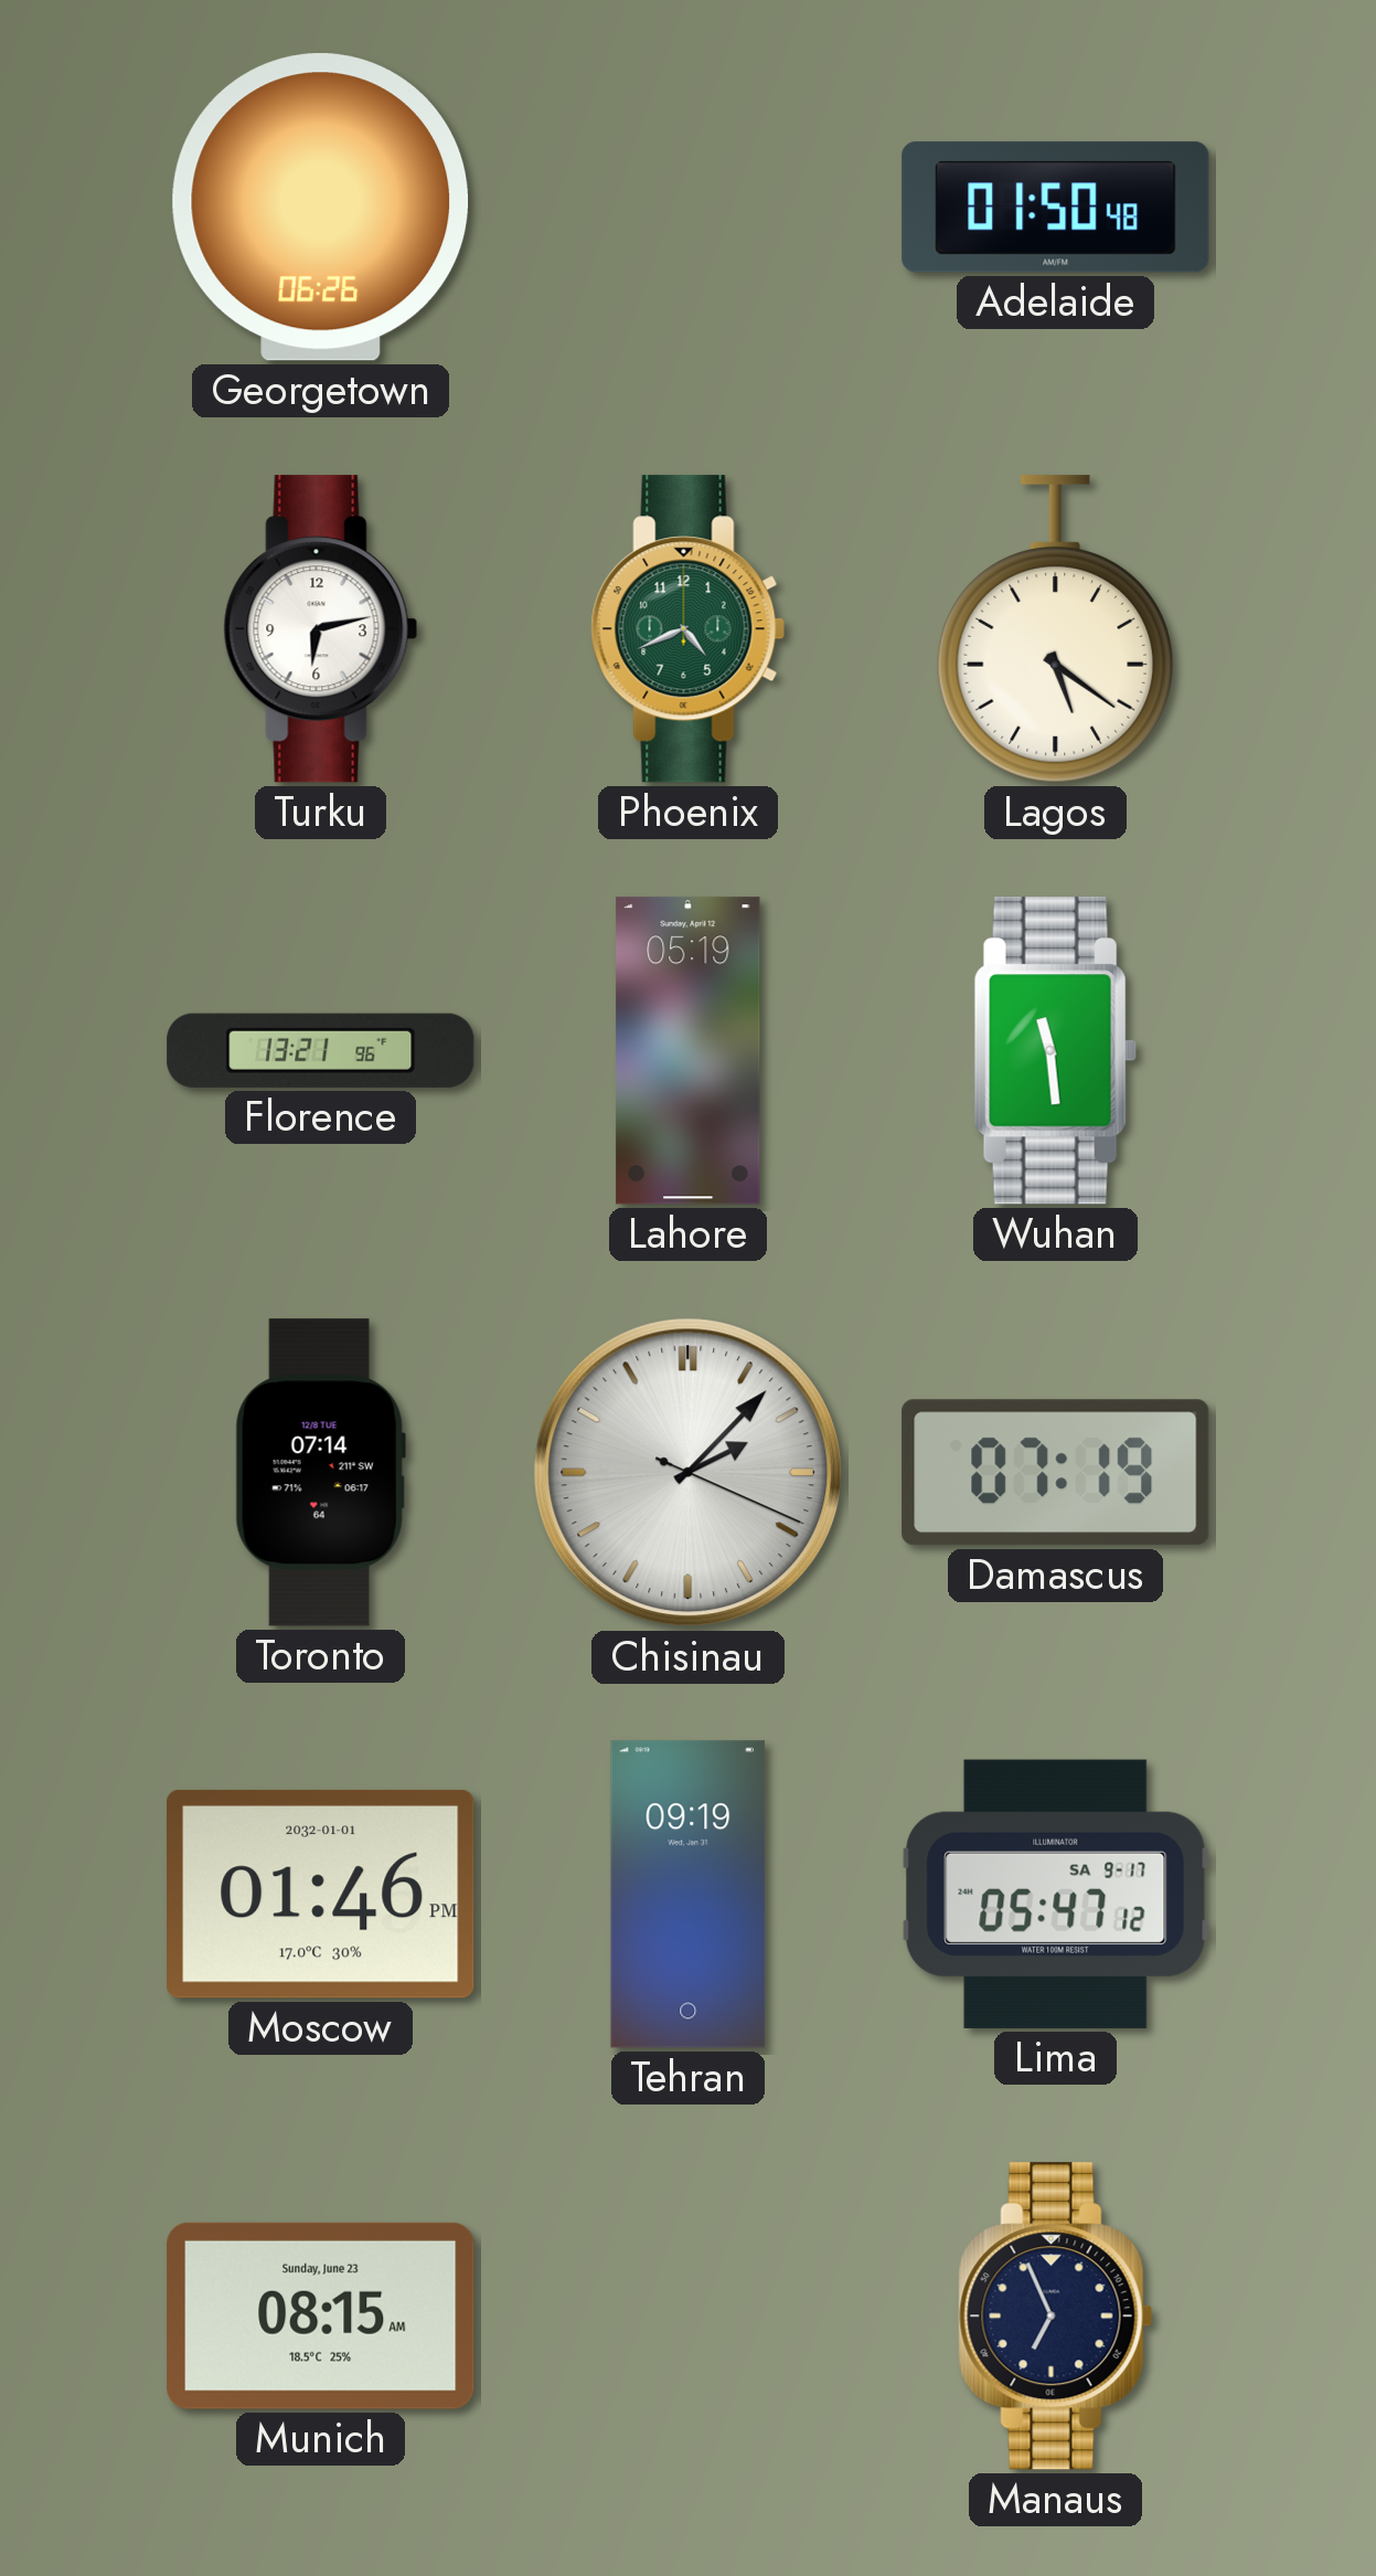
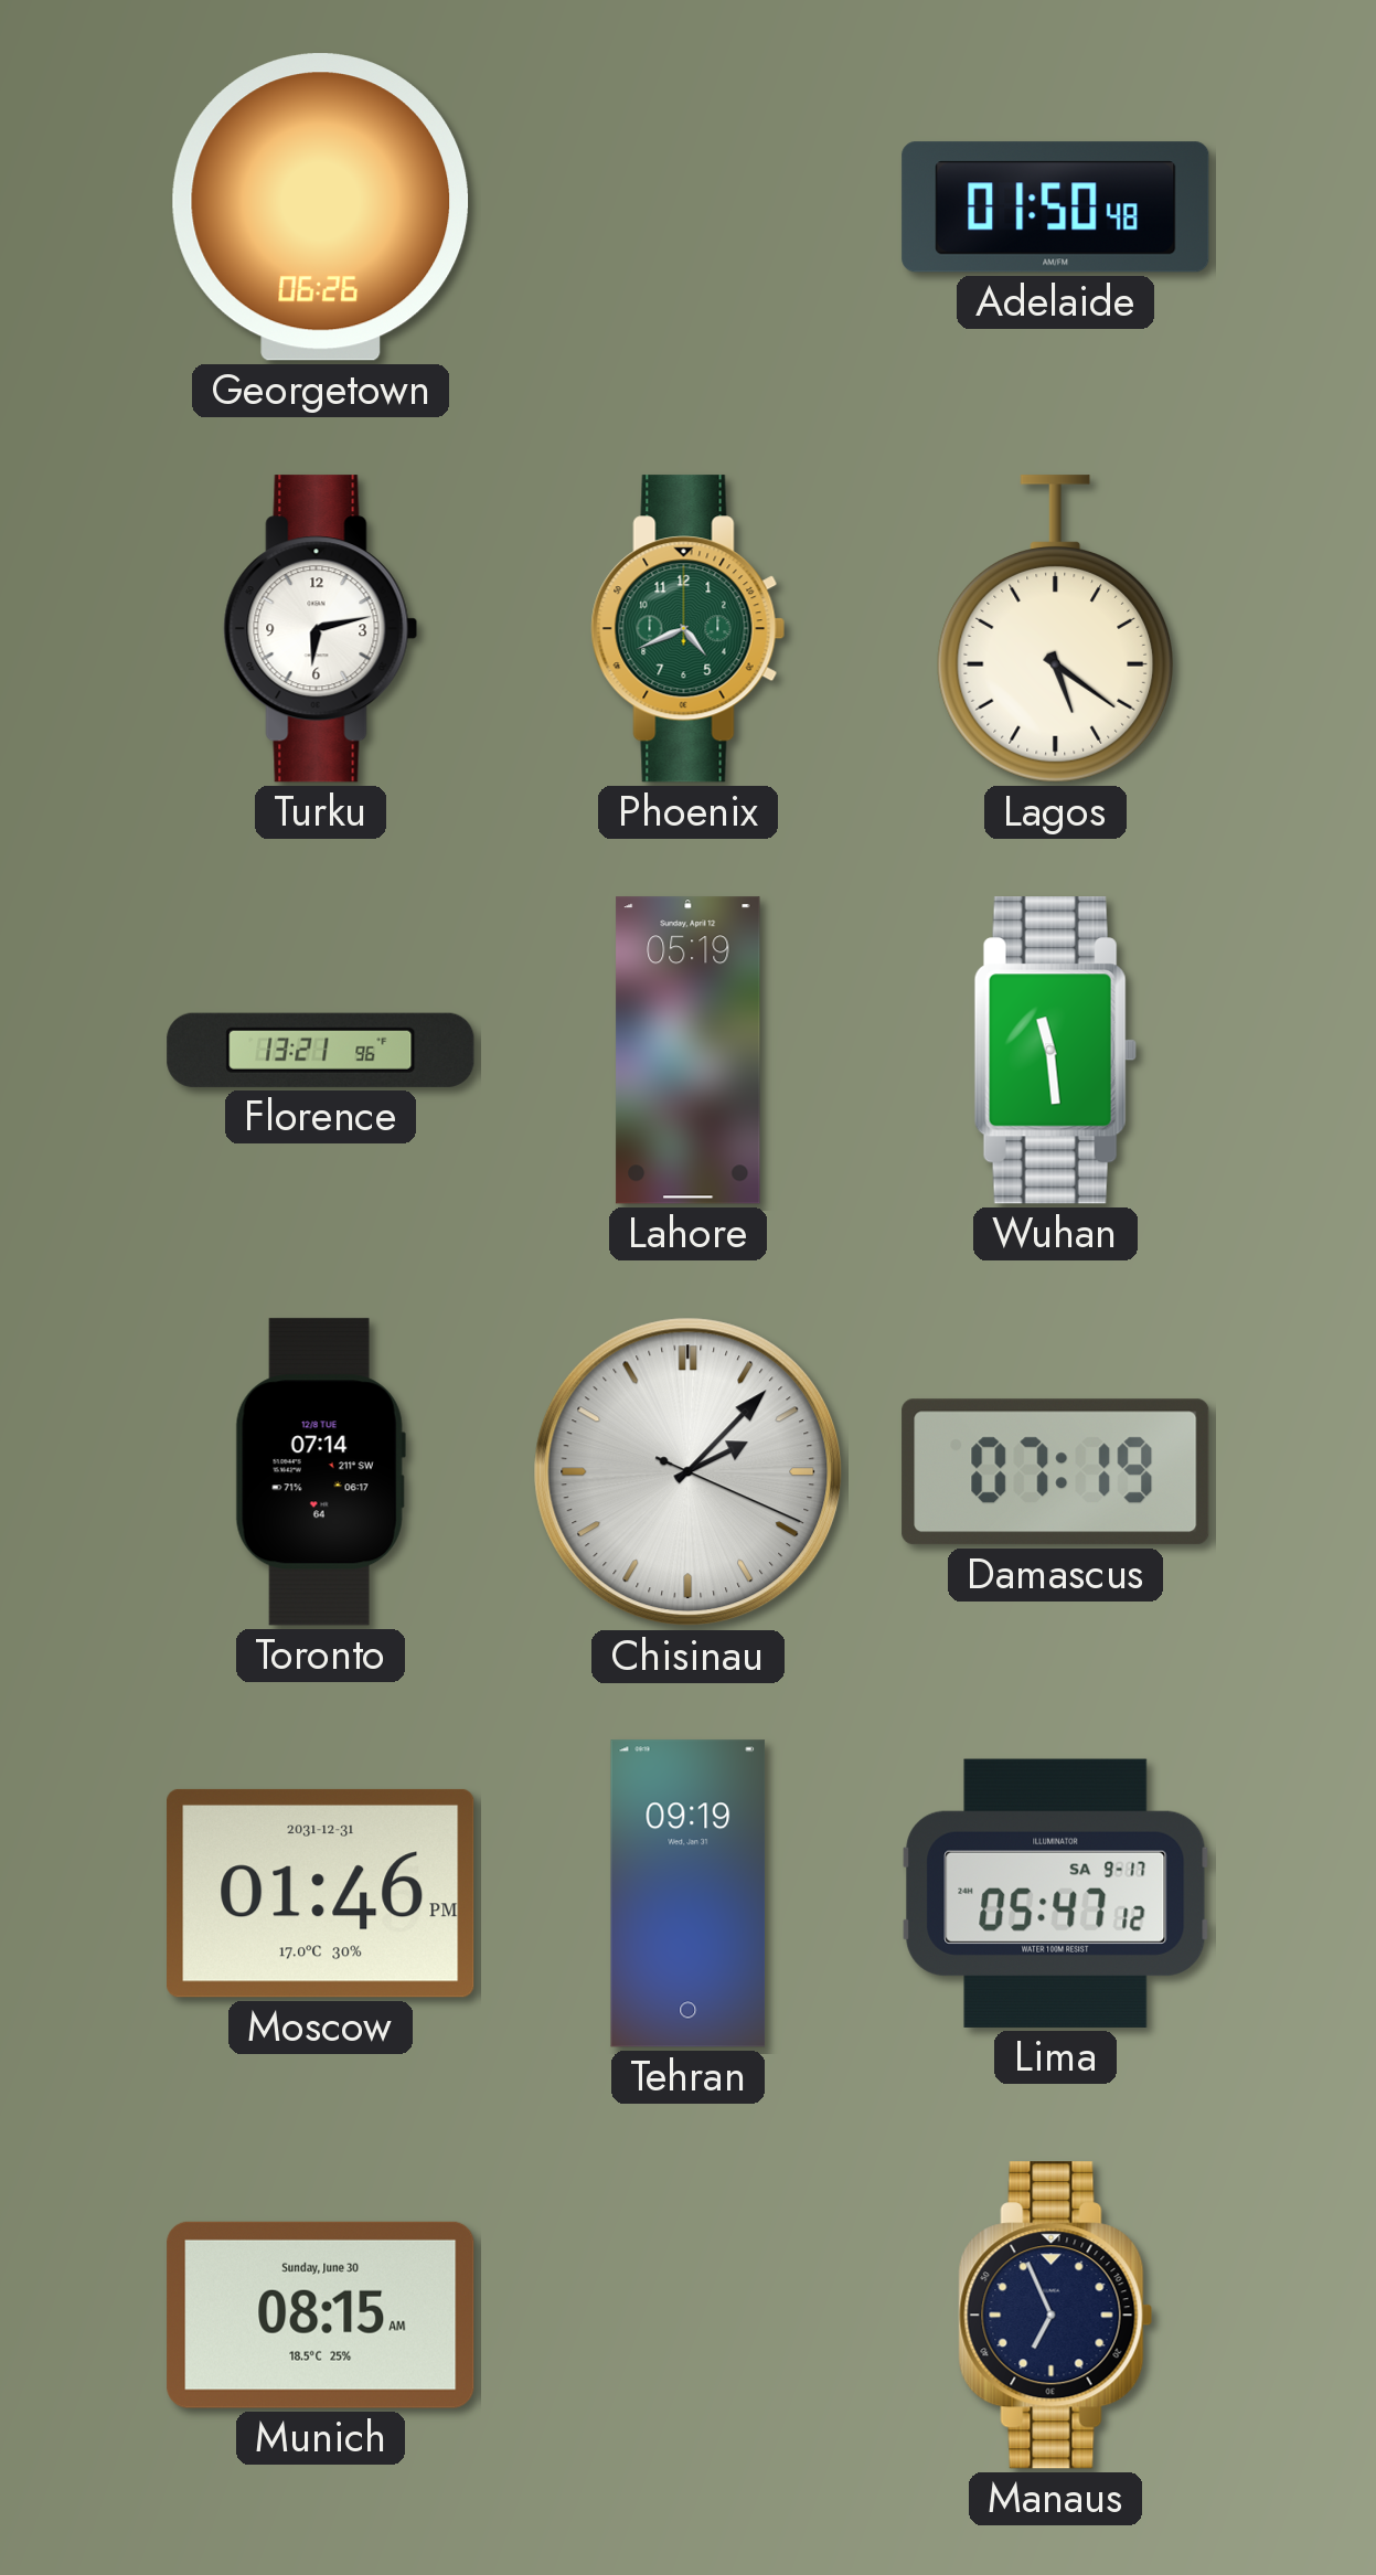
Moscow date: 2032-01-01 -> 2031-12-31
Munich date: Sunday, June 23 -> Sunday, June 30
